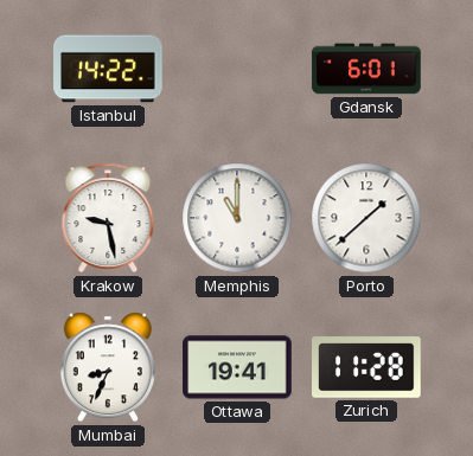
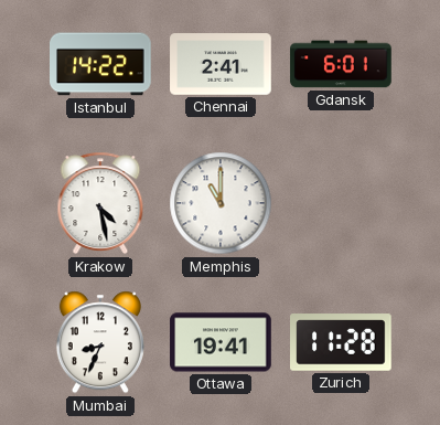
Chennai: none -> 2:41
Krakow: 9:28 -> 4:28
Porto: 1:38 -> none
